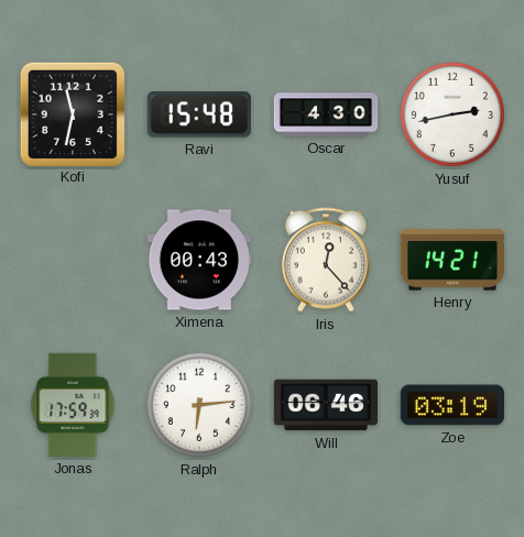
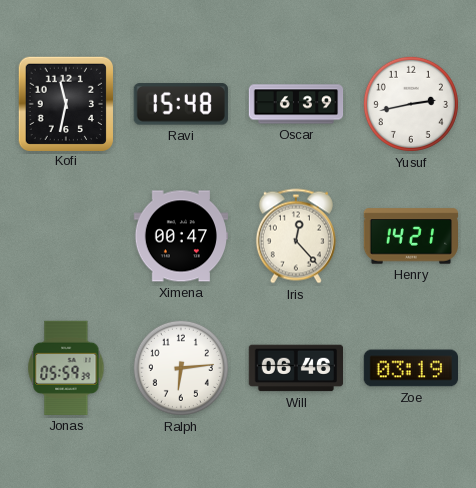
Oscar: 4:30 -> 6:39
Ximena: 00:43 -> 00:47
Jonas: 17:59 -> 05:59
